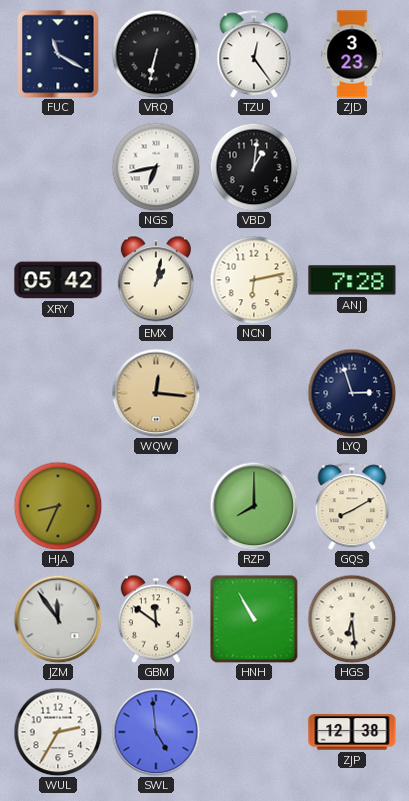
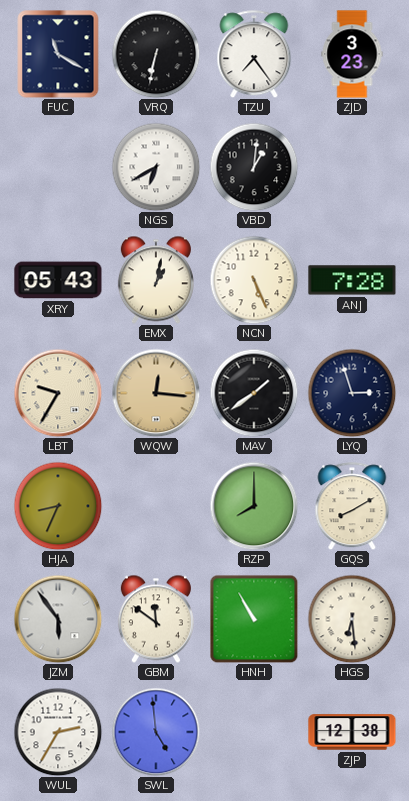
TZU: 12:24 -> 7:24
NGS: 6:43 -> 6:40
XRY: 05:42 -> 05:43
NCN: 6:13 -> 5:26
LBT: none -> 9:35
MAV: none -> 1:39
JZM: 11:54 -> 5:54
